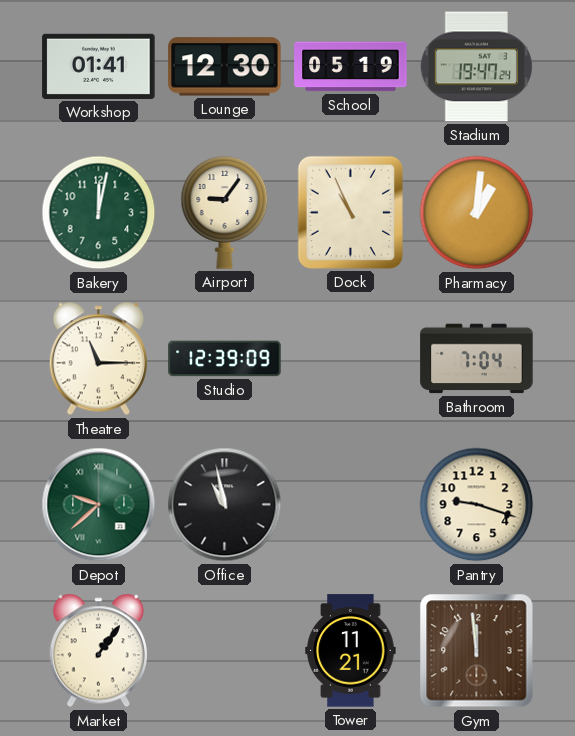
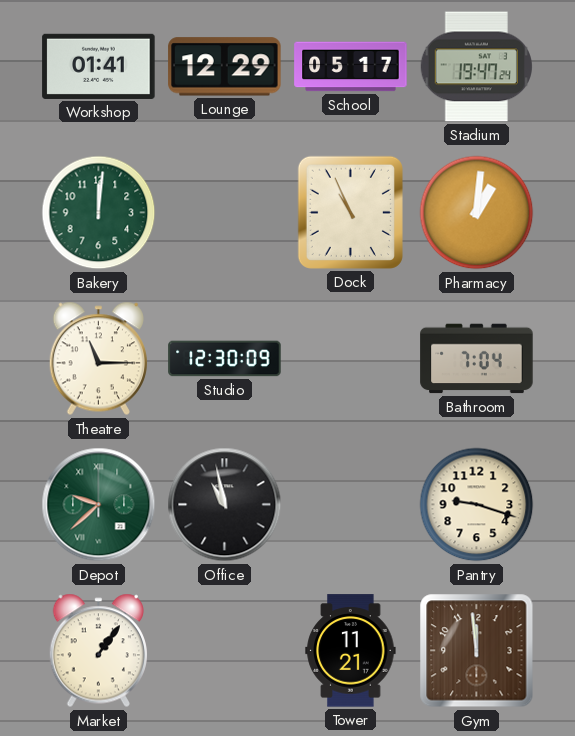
Lounge: 12:30 -> 12:29
School: 05:19 -> 05:17
Bakery: 12:02 -> 12:01
Airport: 9:06 -> none
Studio: 12:39 -> 12:30
